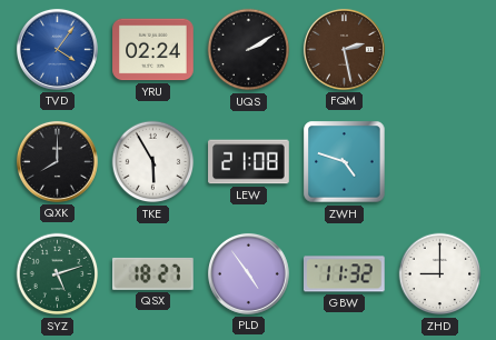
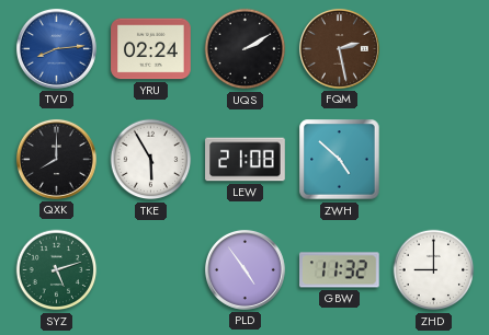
TVD: 4:06 -> 8:14
ZWH: 4:48 -> 4:52
QSX: 18:27 -> none
